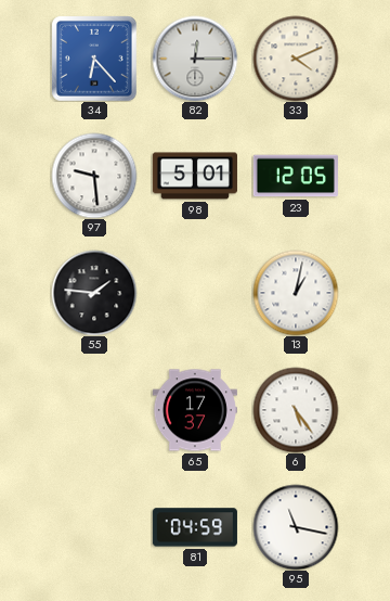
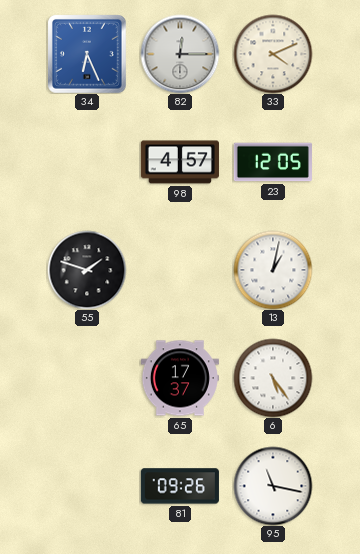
34: 6:23 -> 6:26
97: 9:29 -> none
98: 5:01 -> 4:57
55: 1:46 -> 1:48
81: 04:59 -> 09:26
